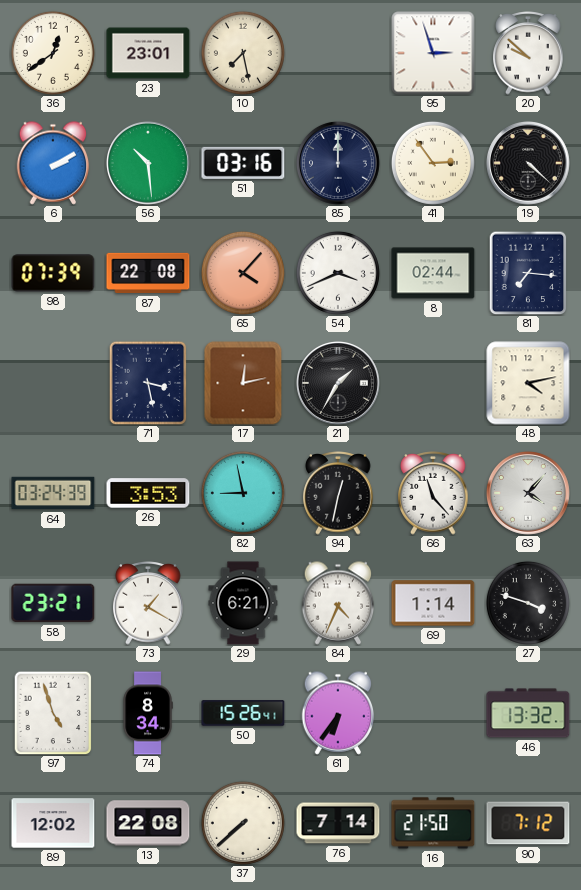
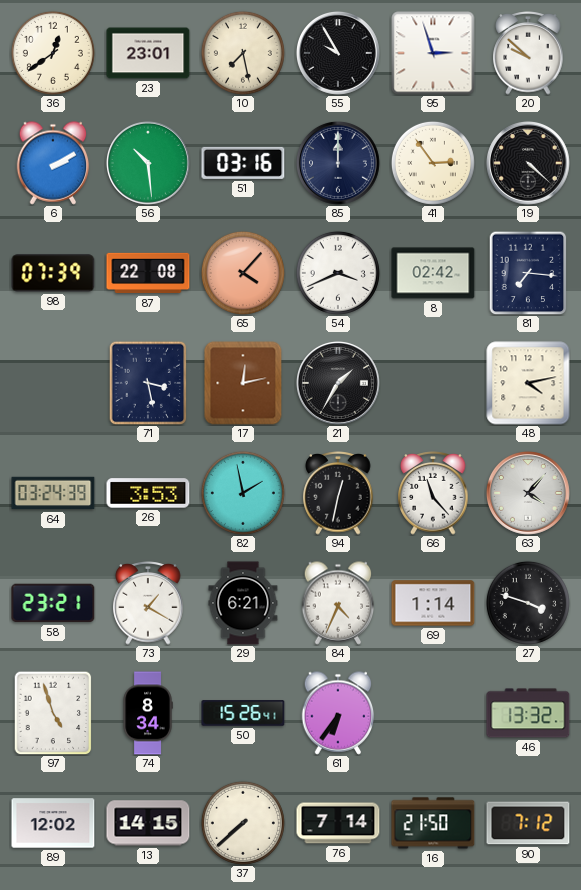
55: none -> 9:55
8: 02:44 -> 02:42
82: 8:58 -> 1:58
13: 22:08 -> 14:15
